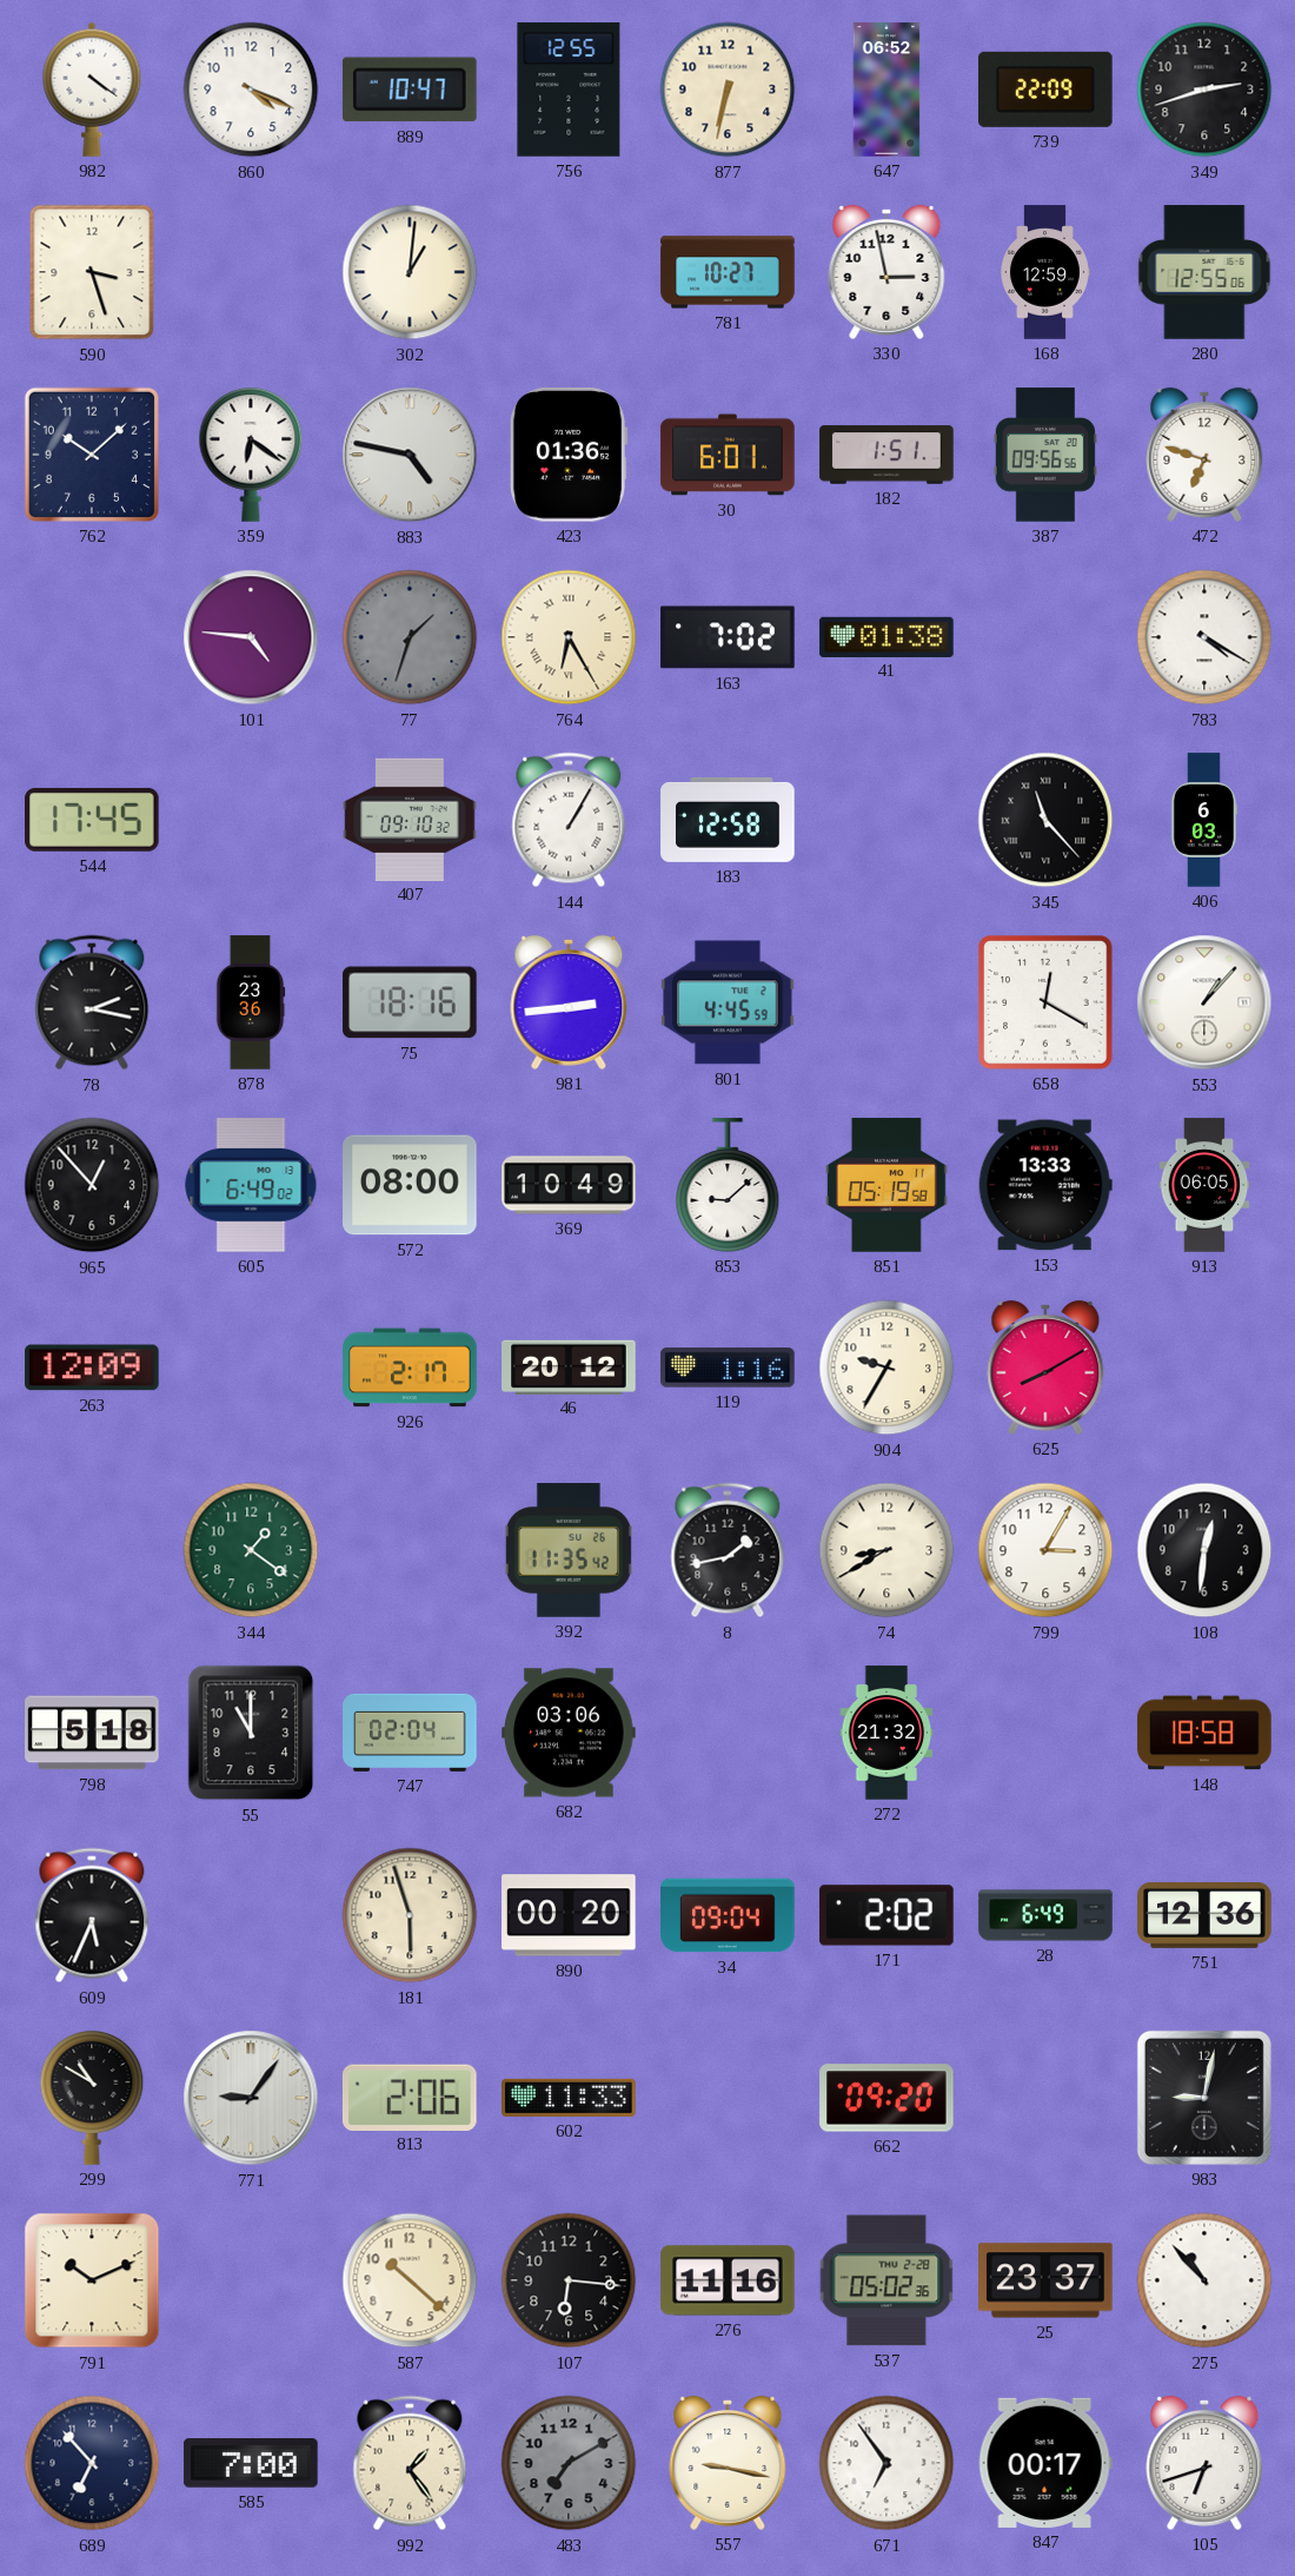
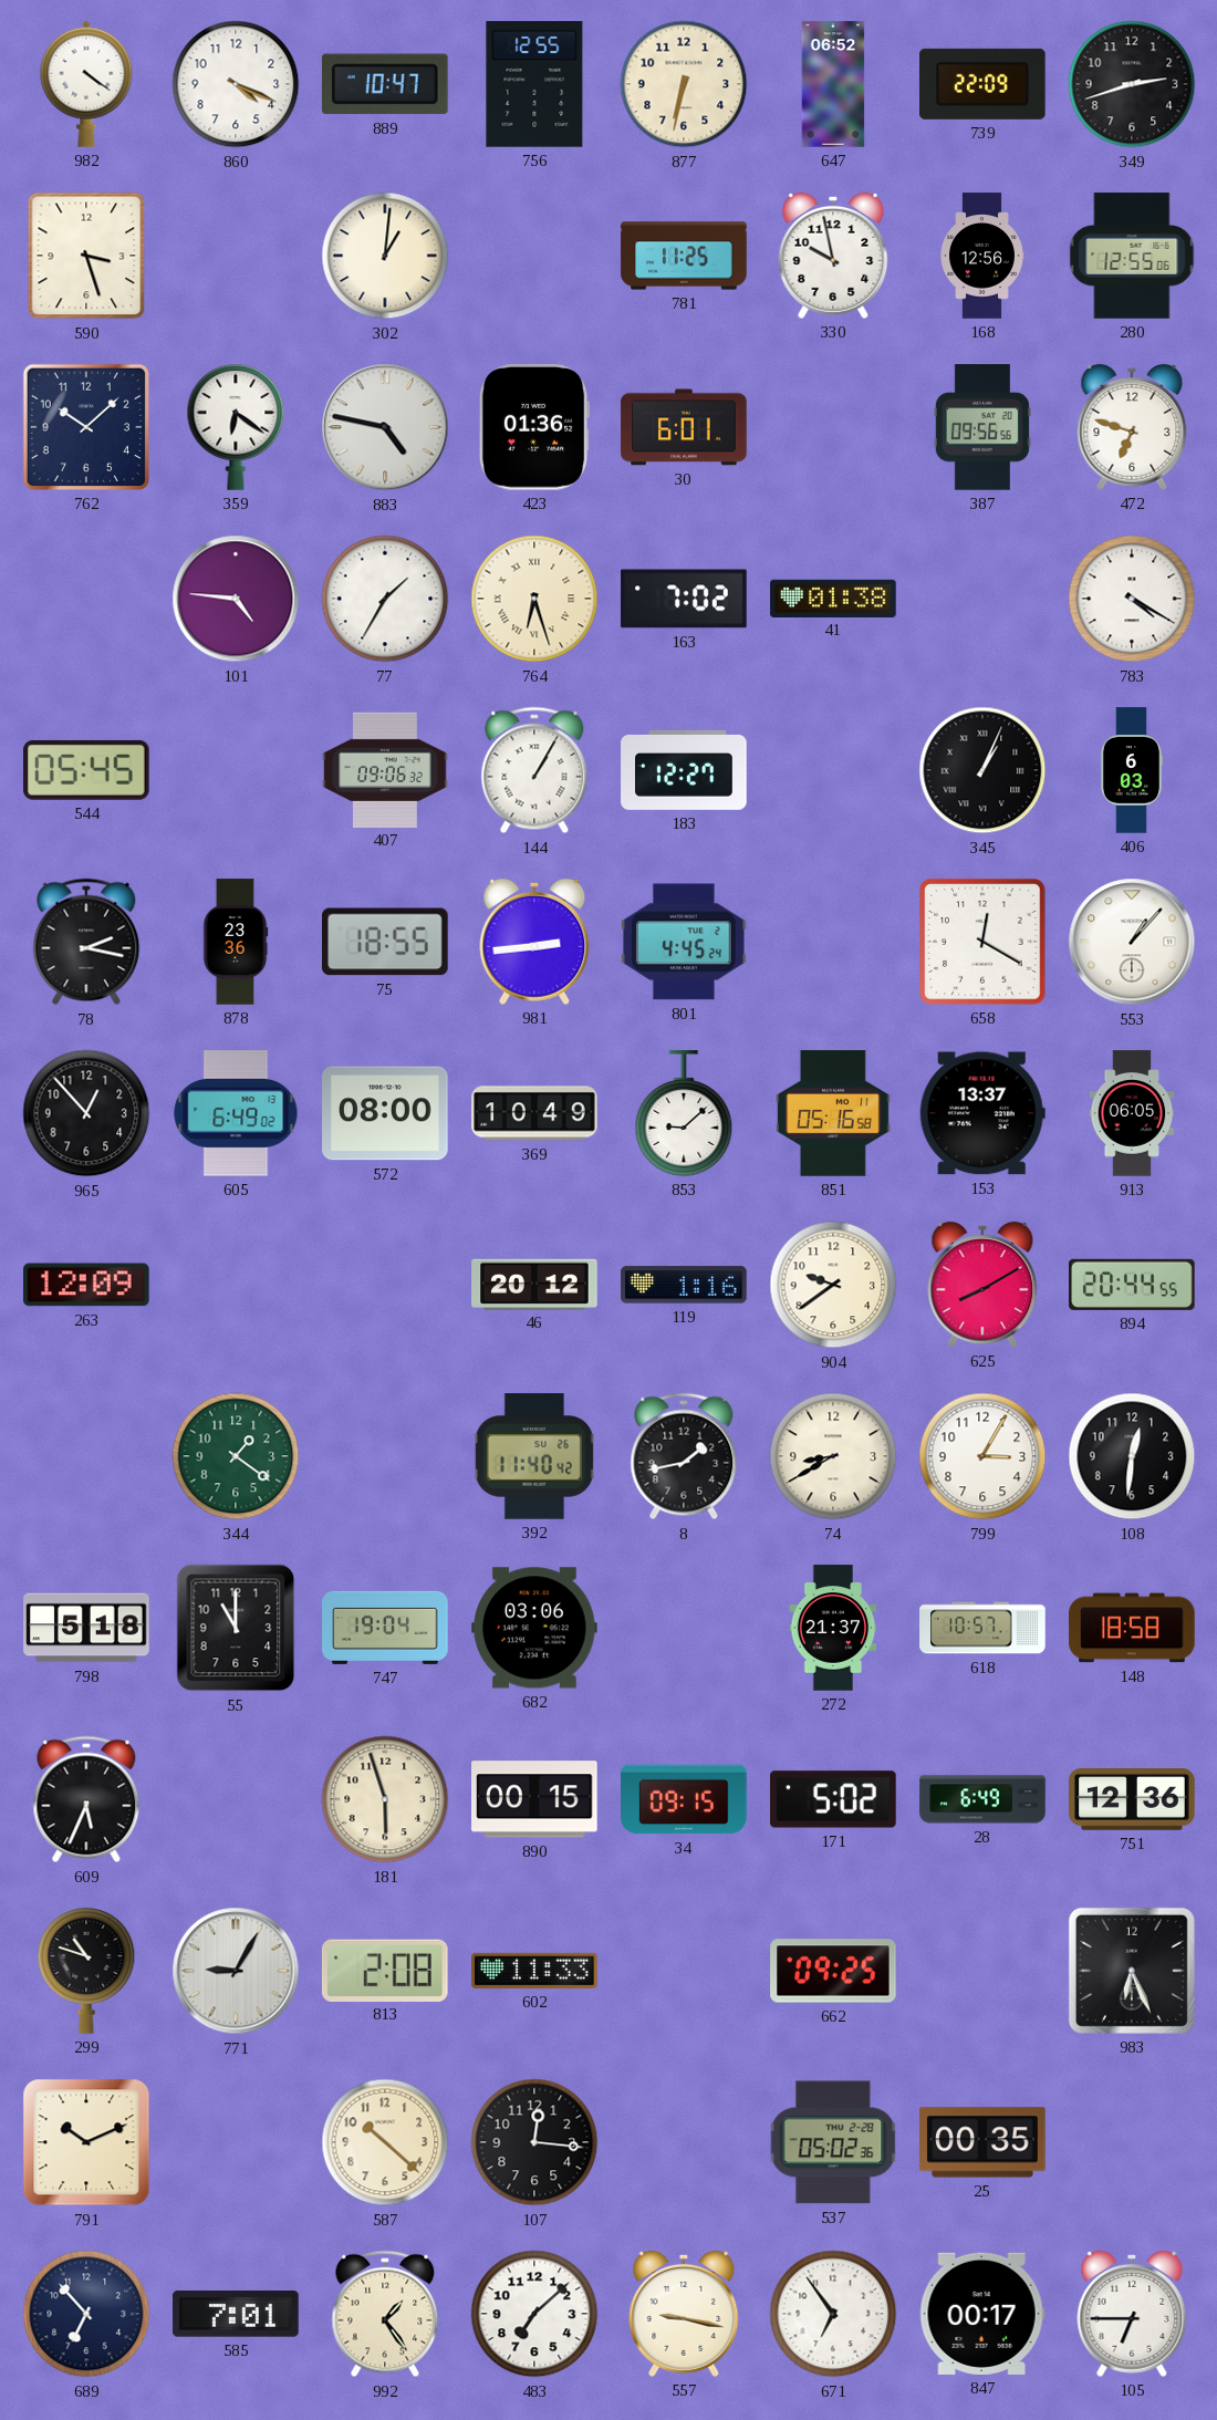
781: 10:27 -> 11:25
330: 2:58 -> 9:58
168: 12:59 -> 12:56
182: 1:51 -> none
77: 1:33 -> 1:35
77 dial: grey -> white
764: 6:25 -> 6:27
544: 17:45 -> 05:45
407: 09:10 -> 09:06
183: 12:58 -> 12:27
345: 11:23 -> 1:04
75: 18:16 -> 18:55
801: 4:45:59 -> 4:45:24
851: 05:19 -> 05:16
153: 13:33 -> 13:37
926: 2:17 -> none
904: 9:35 -> 9:39
894: none -> 20:44
392: 11:35 -> 11:40
747: 02:04 -> 19:04
272: 21:32 -> 21:37
618: none -> 10:57
890: 00:20 -> 00:15
34: 09:04 -> 09:15
171: 2:02 -> 5:02
299: 10:50 -> 10:48
771: 9:06 -> 9:05
813: 2:06 -> 2:08
662: 09:20 -> 09:25
983: 9:02 -> 6:26
107: 6:16 -> 12:16
276: 11:16 -> none
25: 23:37 -> 00:35
275: 10:53 -> none
585: 7:00 -> 7:01
483: 7:10 -> 7:08
483 dial: grey -> white
105: 6:42 -> 6:45
